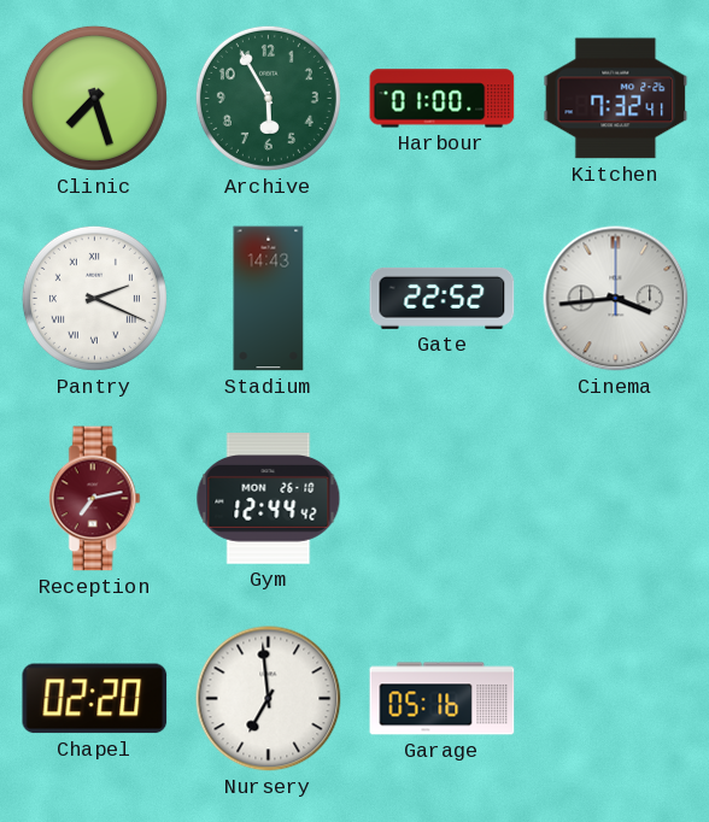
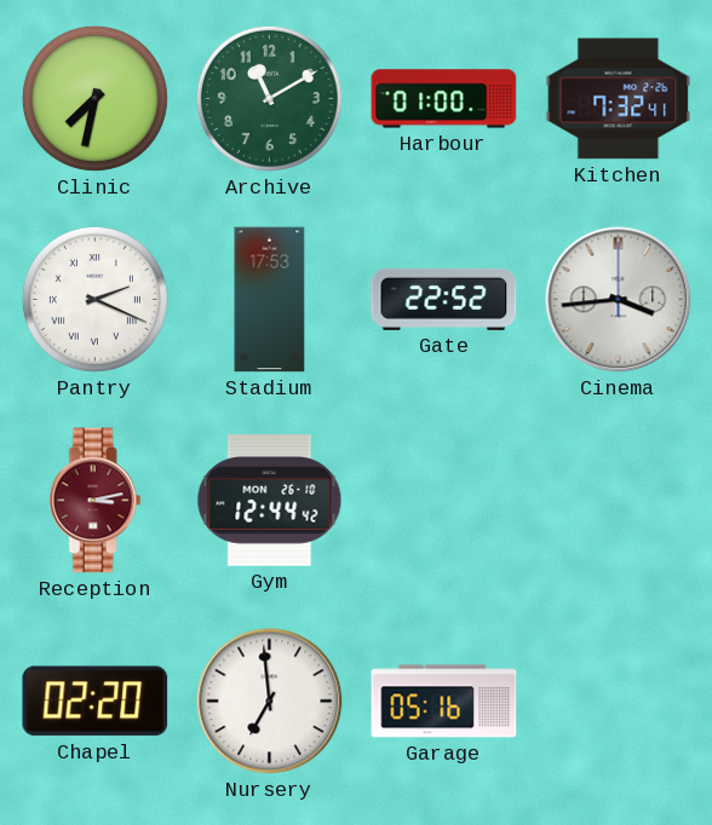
Clinic: 7:27 -> 7:32
Archive: 5:55 -> 11:10
Stadium: 14:43 -> 17:53
Reception: 7:13 -> 3:13
